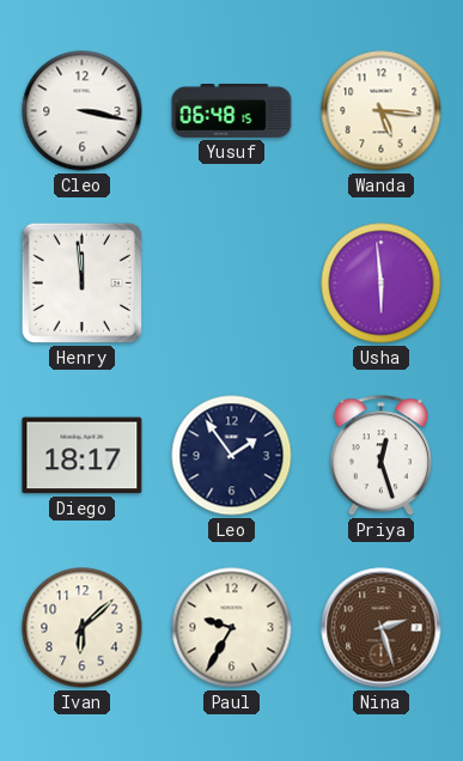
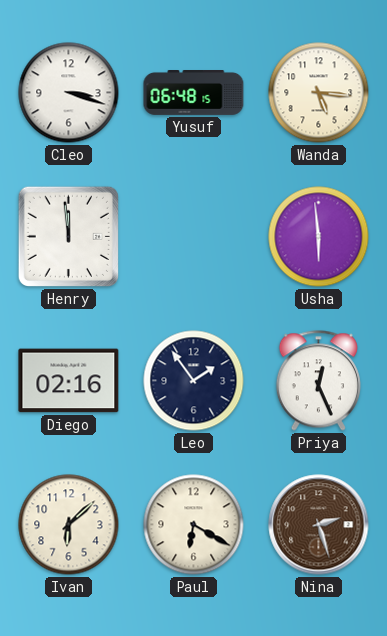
Cleo: 3:17 -> 3:18
Diego: 18:17 -> 02:16
Priya: 12:27 -> 12:26
Paul: 9:35 -> 6:20
